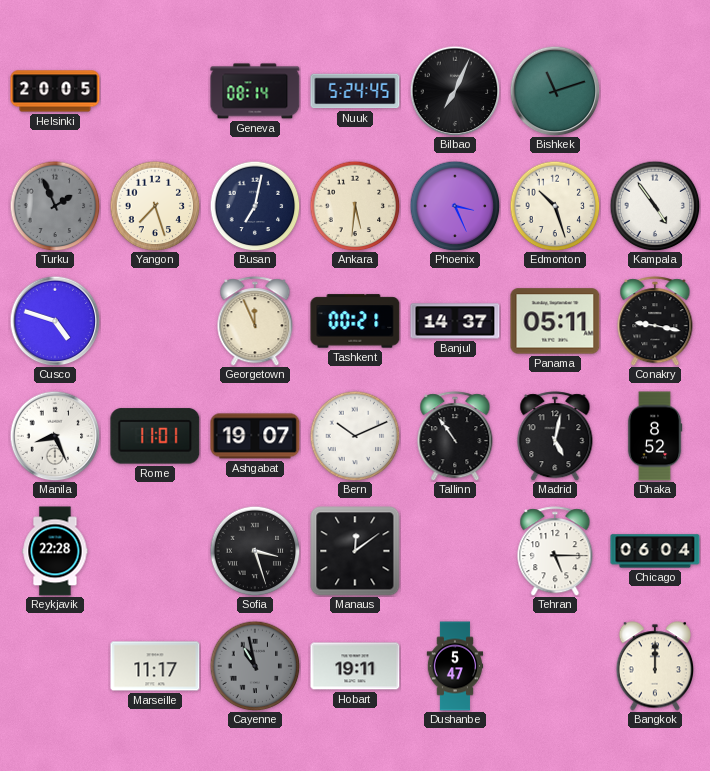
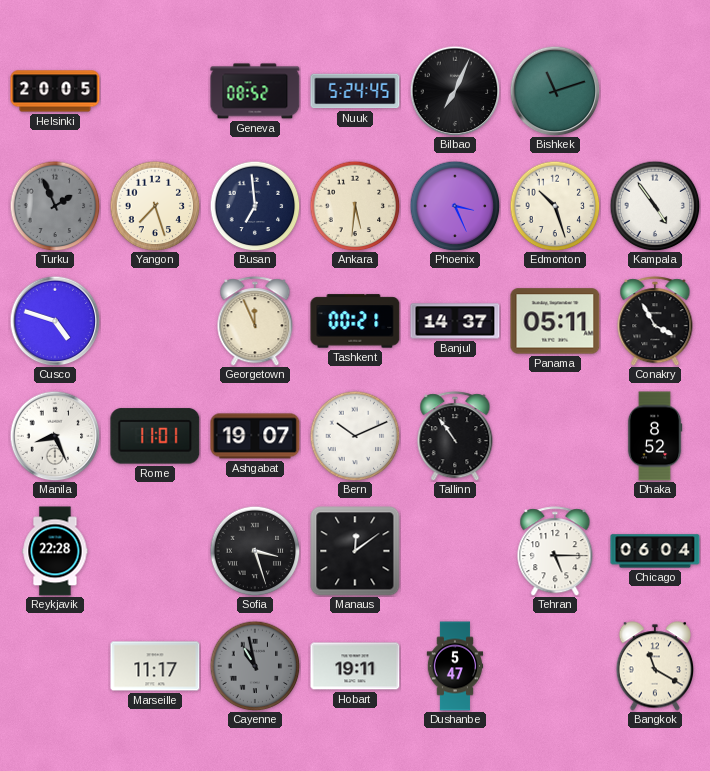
Geneva: 08:14 -> 08:52
Busan: 7:02 -> 6:59
Conakry: 9:17 -> 3:55
Madrid: 5:02 -> none
Bangkok: 12:00 -> 11:20
